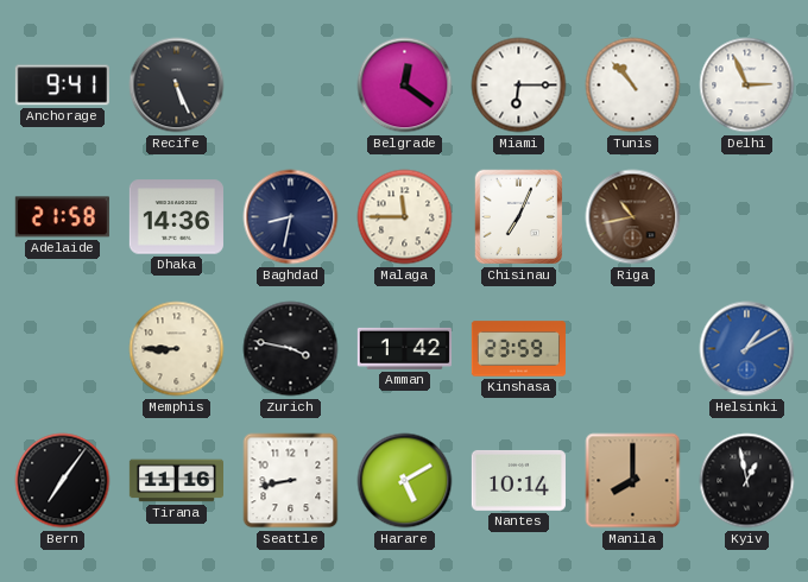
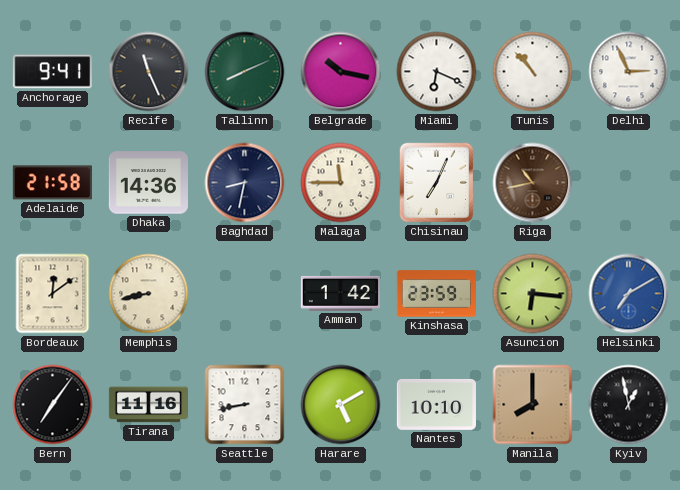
Recife: 5:26 -> 11:26
Tallinn: none -> 8:11
Belgrade: 12:21 -> 10:17
Miami: 6:15 -> 6:19
Bordeaux: none -> 12:09
Memphis: 8:45 -> 8:43
Zurich: 3:47 -> none
Asuncion: none -> 6:16
Helsinki: 1:10 -> 7:10
Nantes: 10:14 -> 10:10
